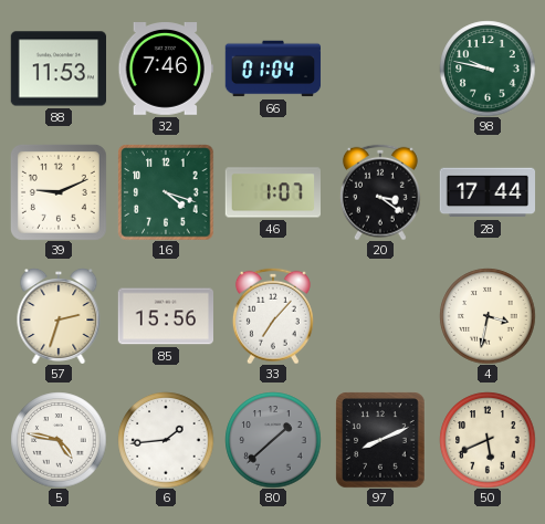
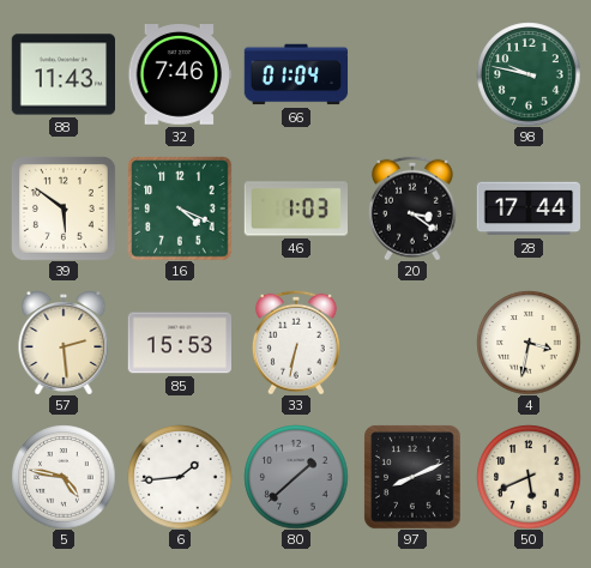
88: 11:53 -> 11:43
39: 9:11 -> 5:51
16: 4:18 -> 4:19
46: 1:07 -> 1:03
57: 2:33 -> 2:29
85: 15:56 -> 15:53
33: 7:07 -> 6:32
